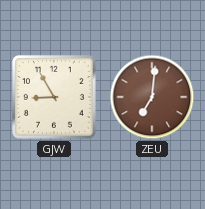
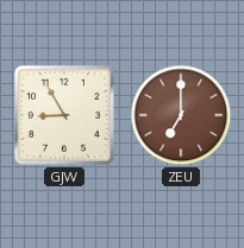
ZEU: 7:01 -> 7:00
